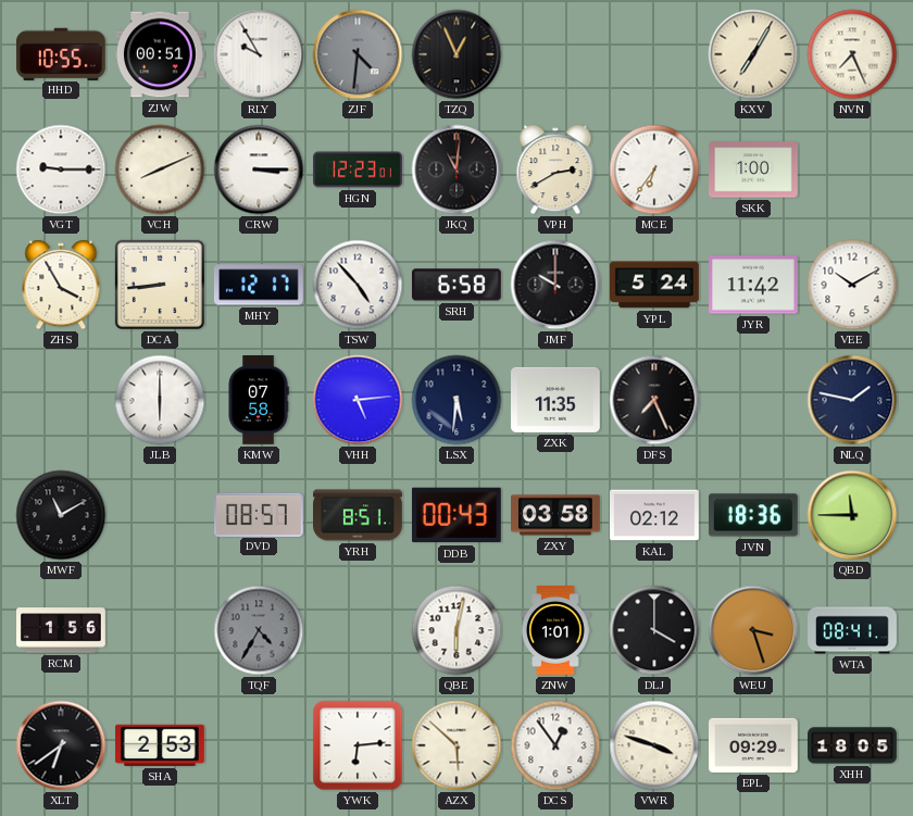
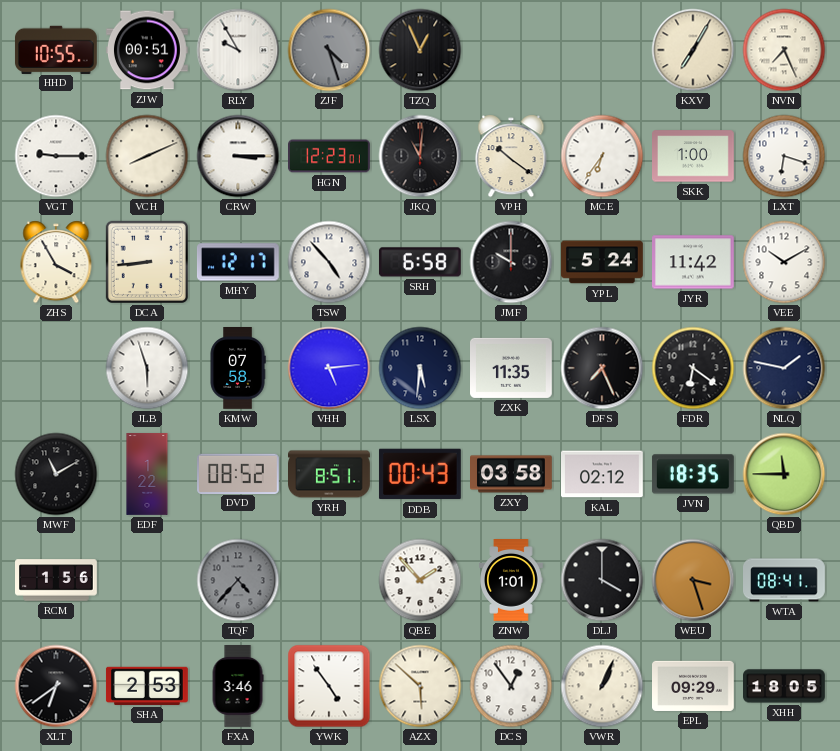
ZJF: 4:31 -> 4:27
VPH: 2:40 -> 10:21
LXT: none -> 6:18
JLB: 6:00 -> 5:57
FDR: none -> 6:21
EDF: none -> 1:22
DVD: 08:57 -> 08:52
JVN: 18:36 -> 18:35
TQF: 4:35 -> 4:37
QBE: 6:02 -> 1:53
FXA: none -> 3:46
YWK: 6:14 -> 4:54
VWR: 3:48 -> 1:04
